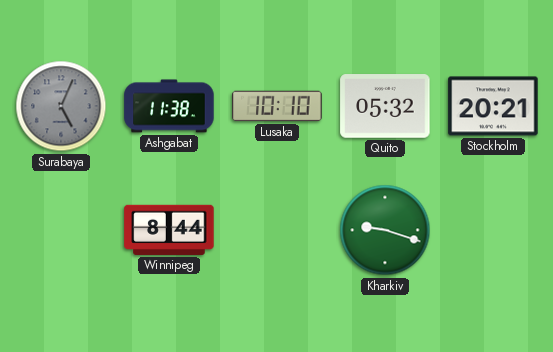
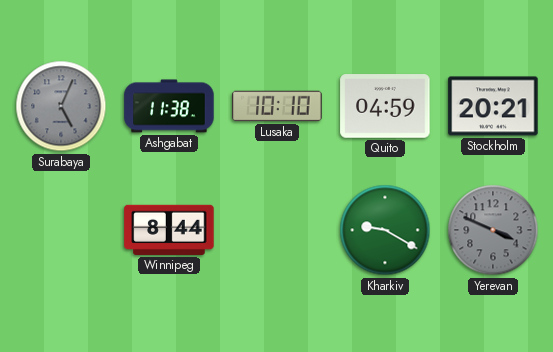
Quito: 05:32 -> 04:59
Kharkiv: 9:18 -> 9:20
Yerevan: none -> 3:49
